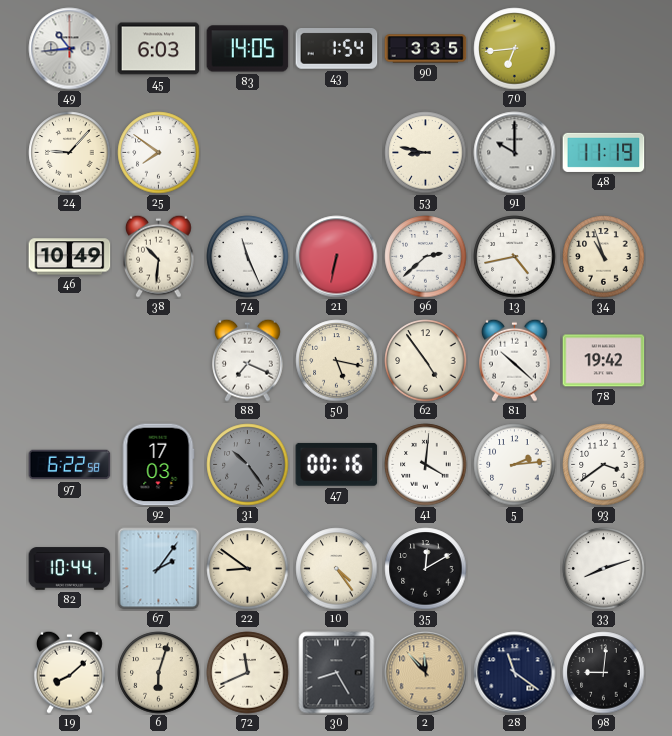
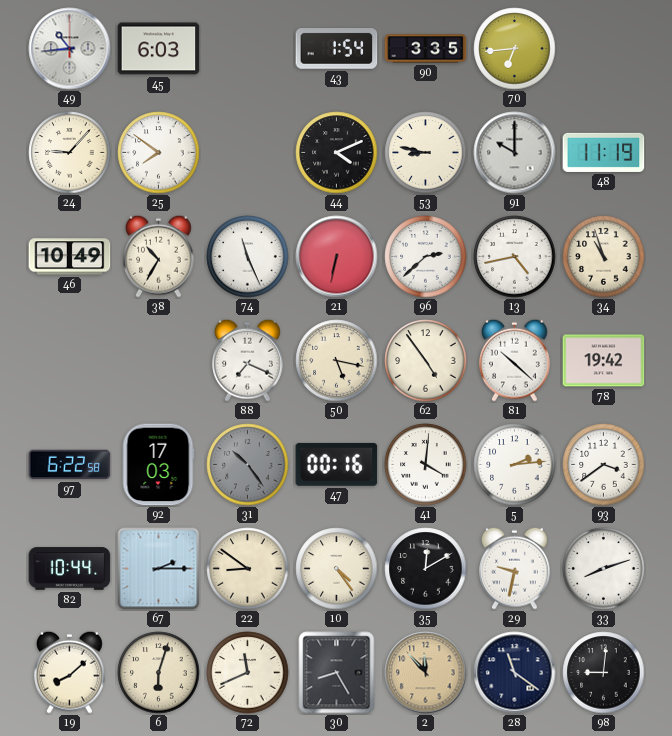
83: 14:05 -> none
44: none -> 4:11
38: 10:31 -> 10:35
67: 2:06 -> 2:15
29: none -> 9:32
